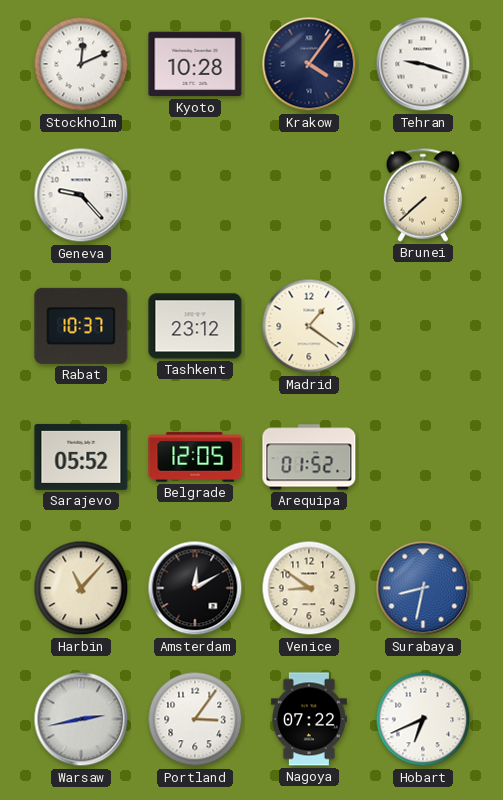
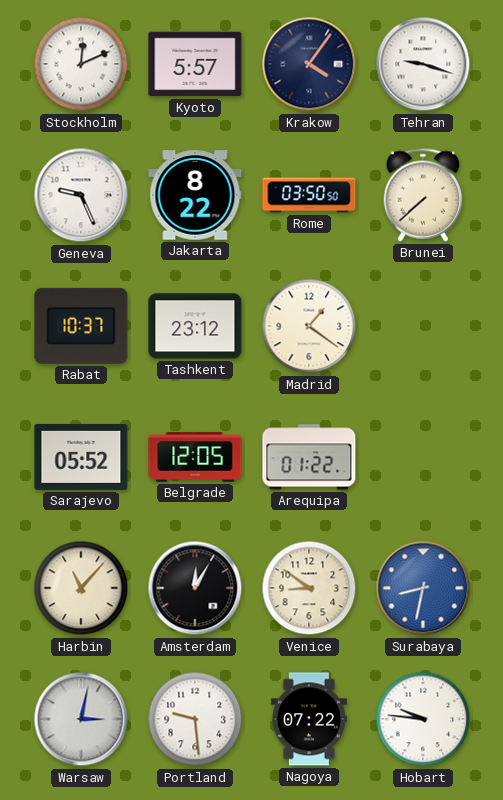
Kyoto: 10:28 -> 5:57
Geneva: 9:23 -> 9:26
Jakarta: none -> 8:22
Rome: none -> 03:50
Arequipa: 01:52 -> 01:22
Amsterdam: 12:10 -> 12:05
Warsaw: 2:43 -> 3:02
Portland: 3:06 -> 9:29
Hobart: 6:41 -> 9:46
